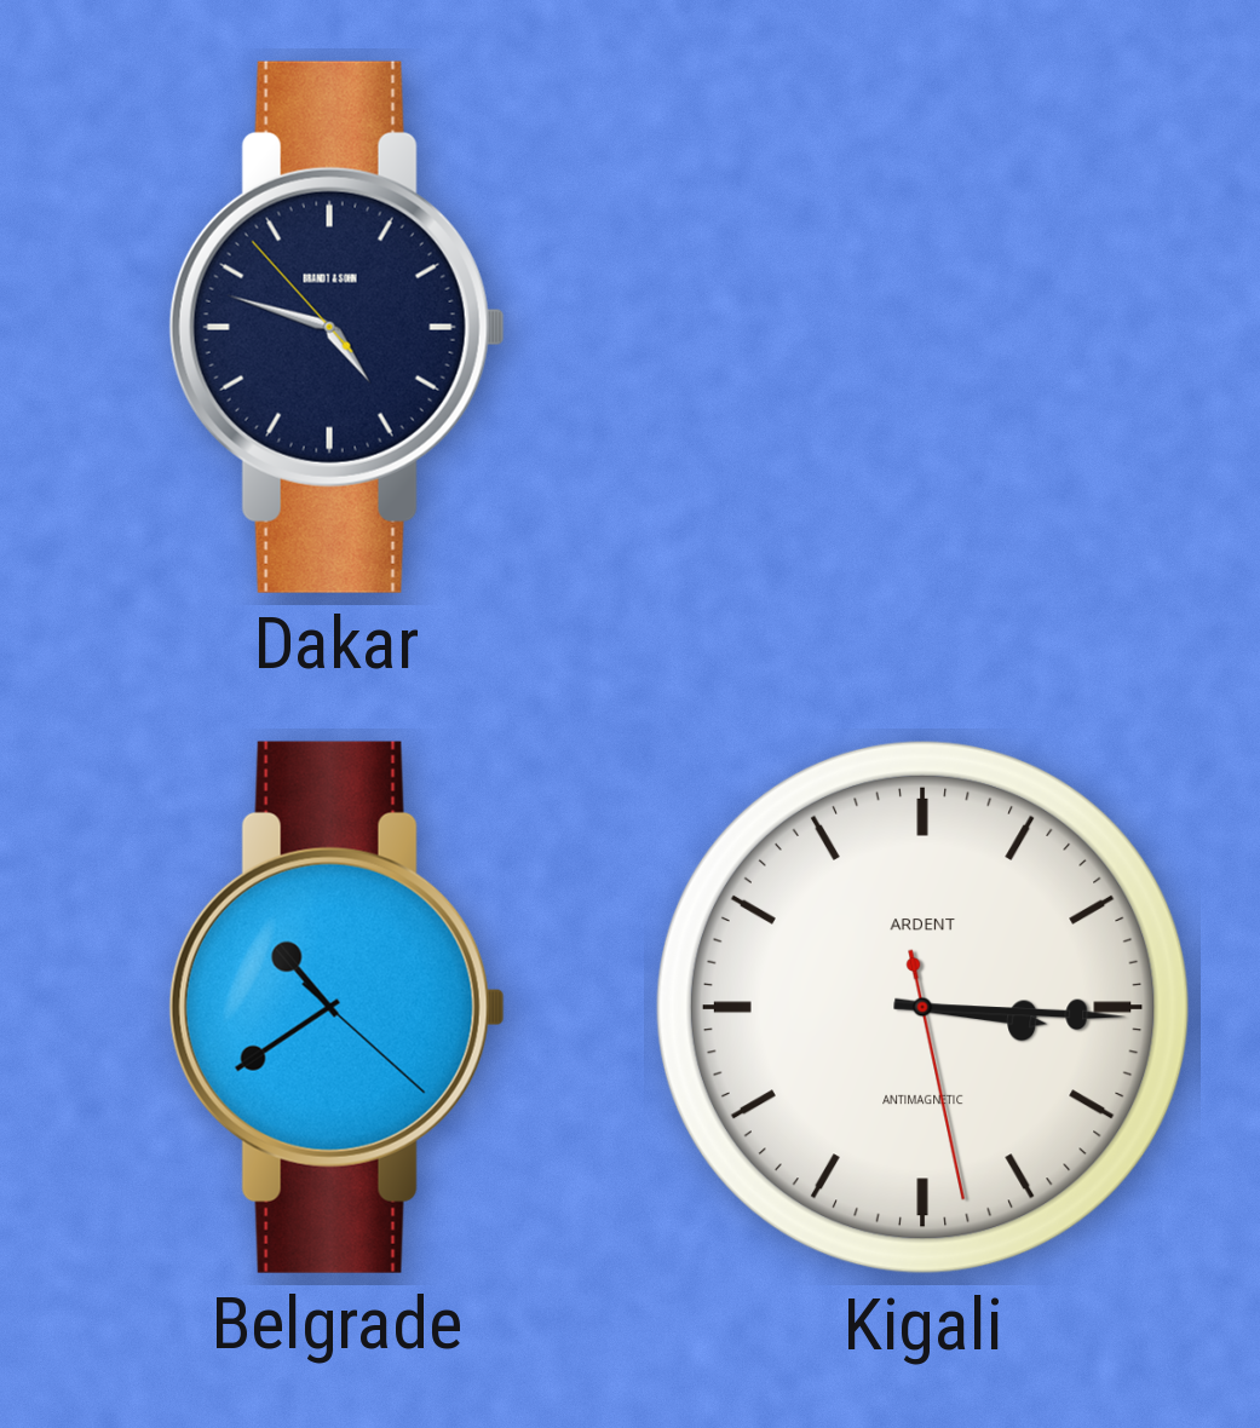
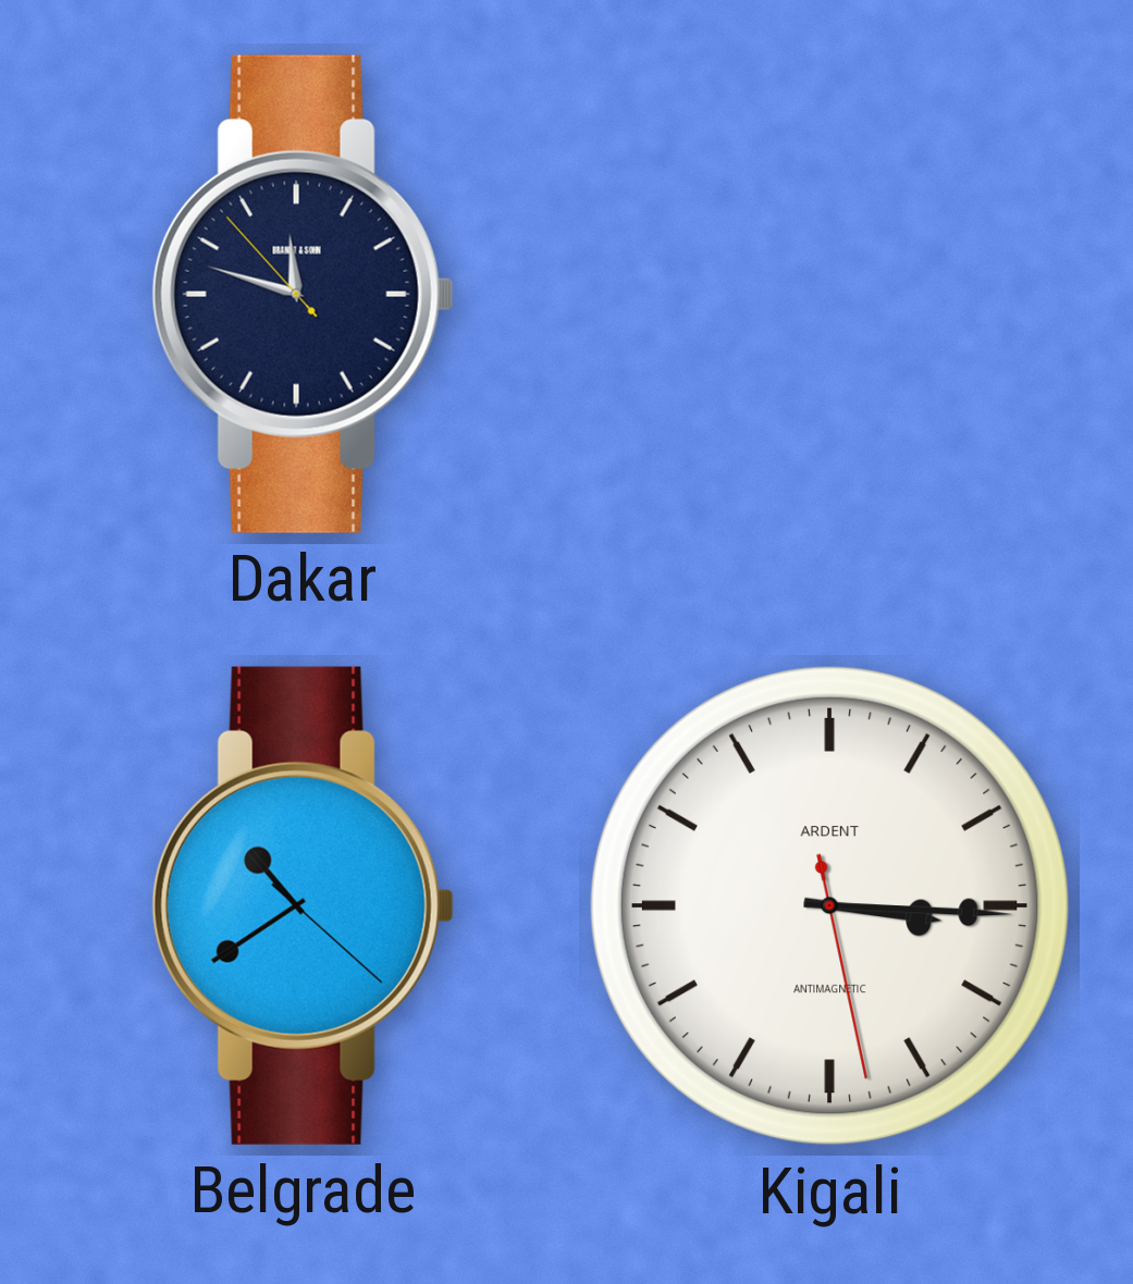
Dakar: 4:47 -> 11:47
